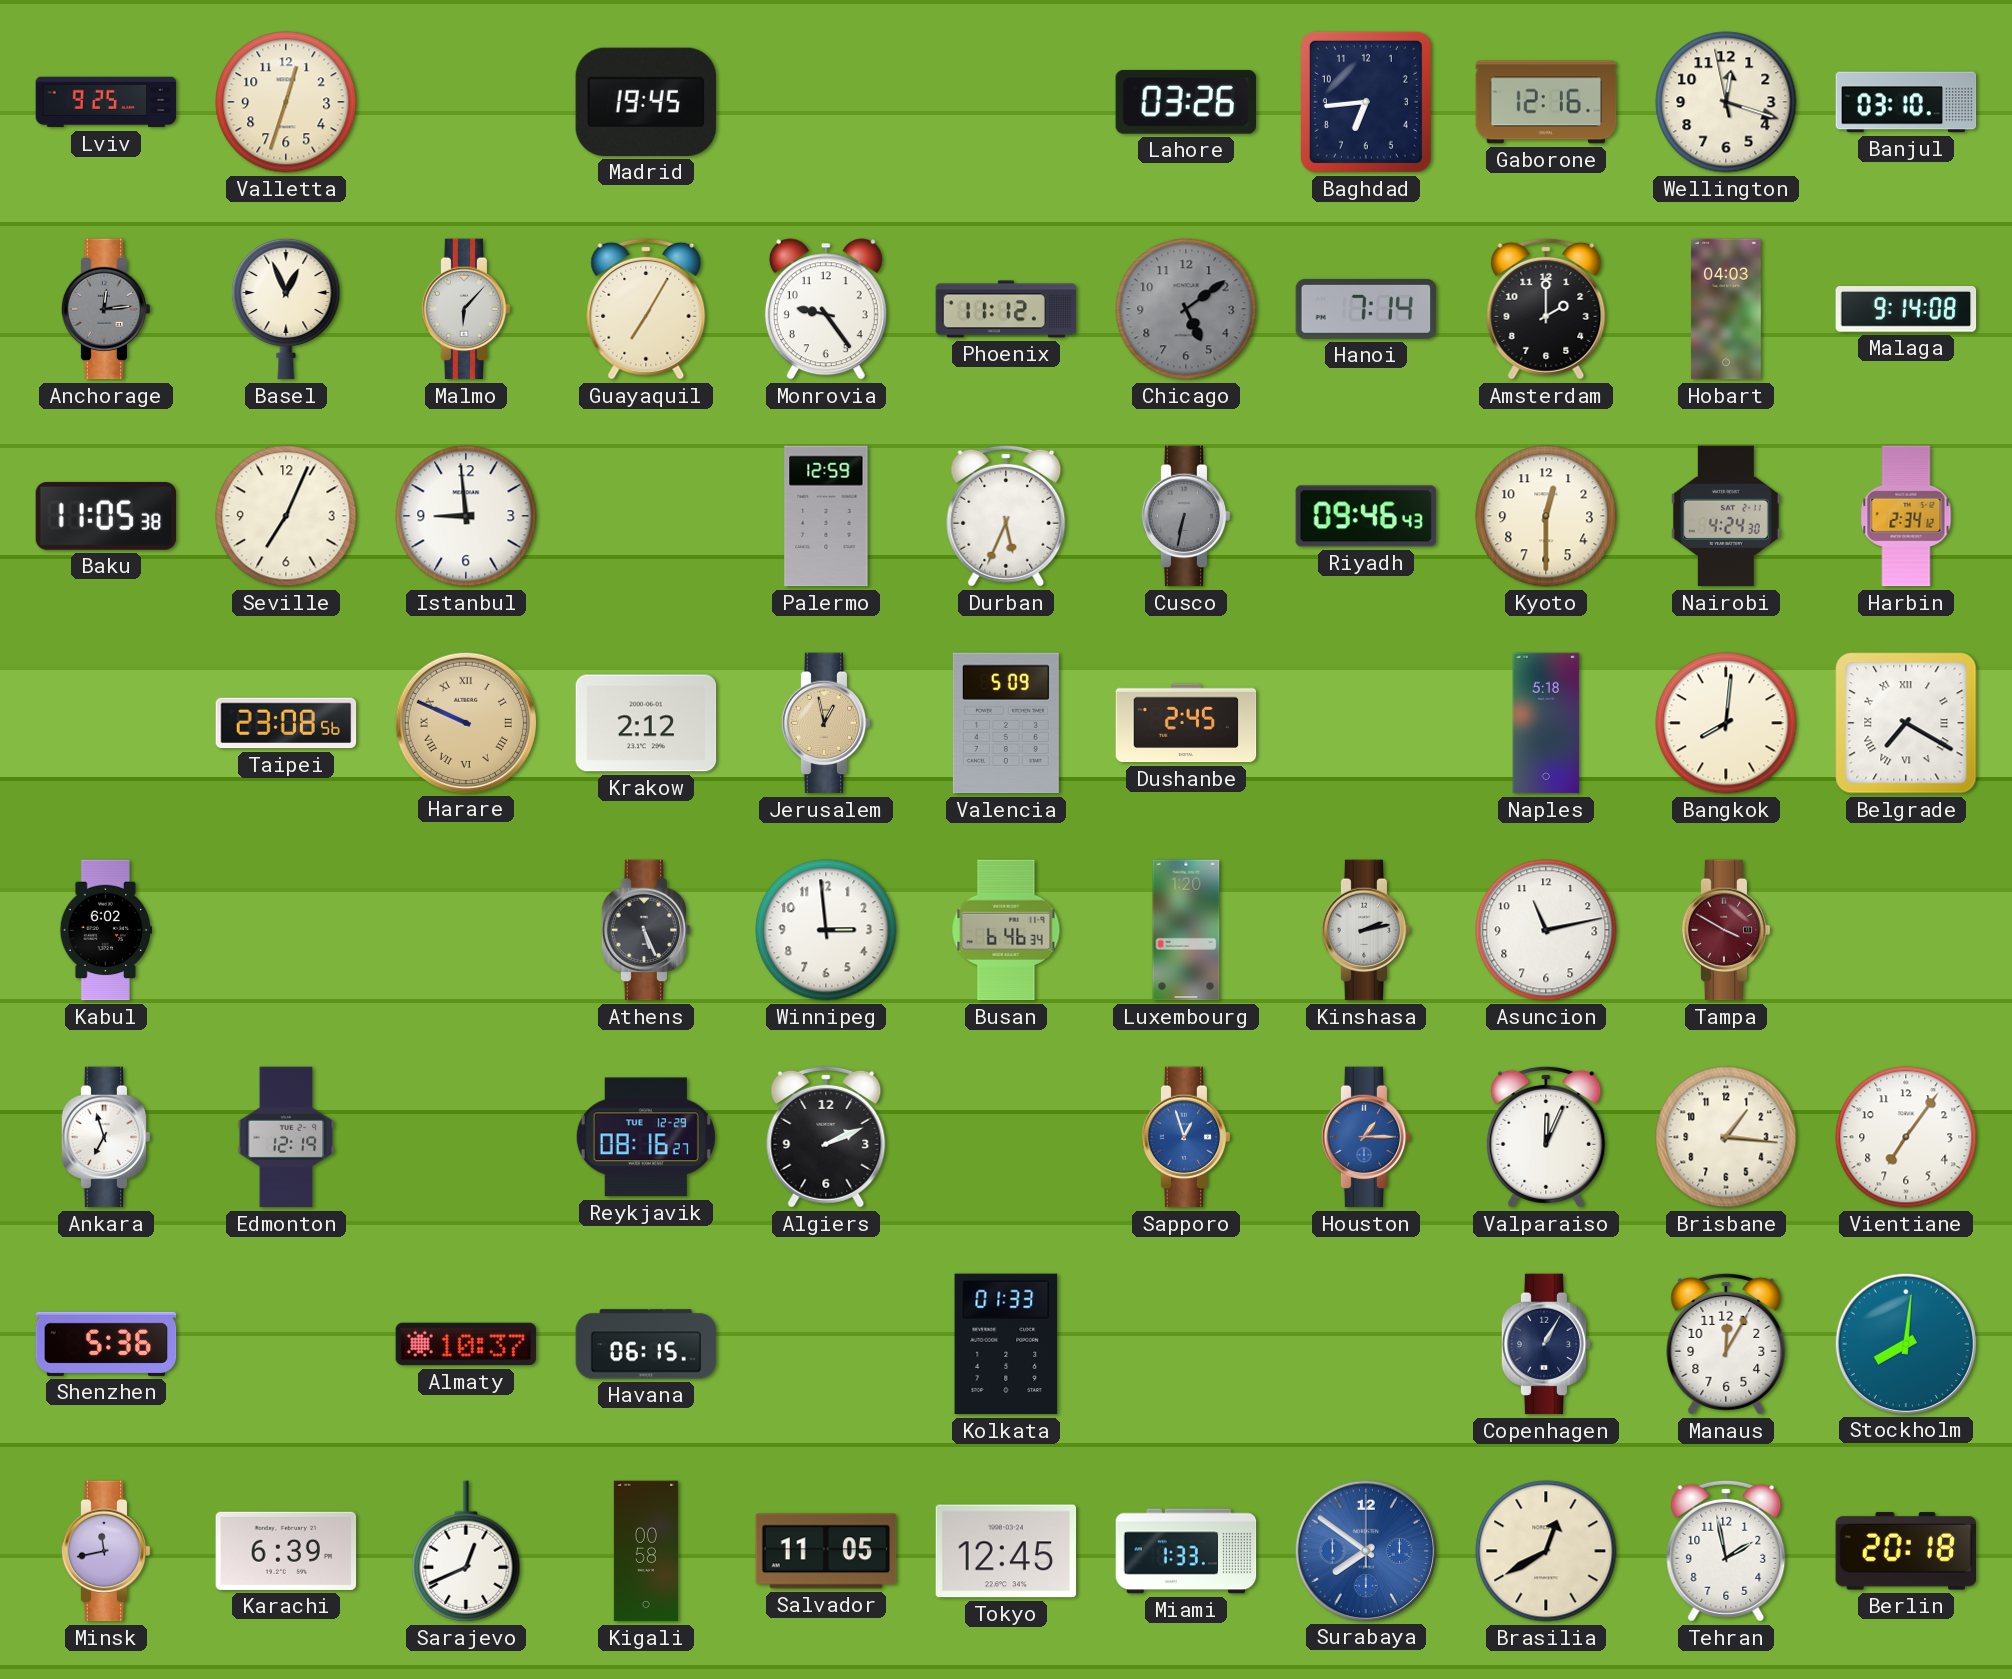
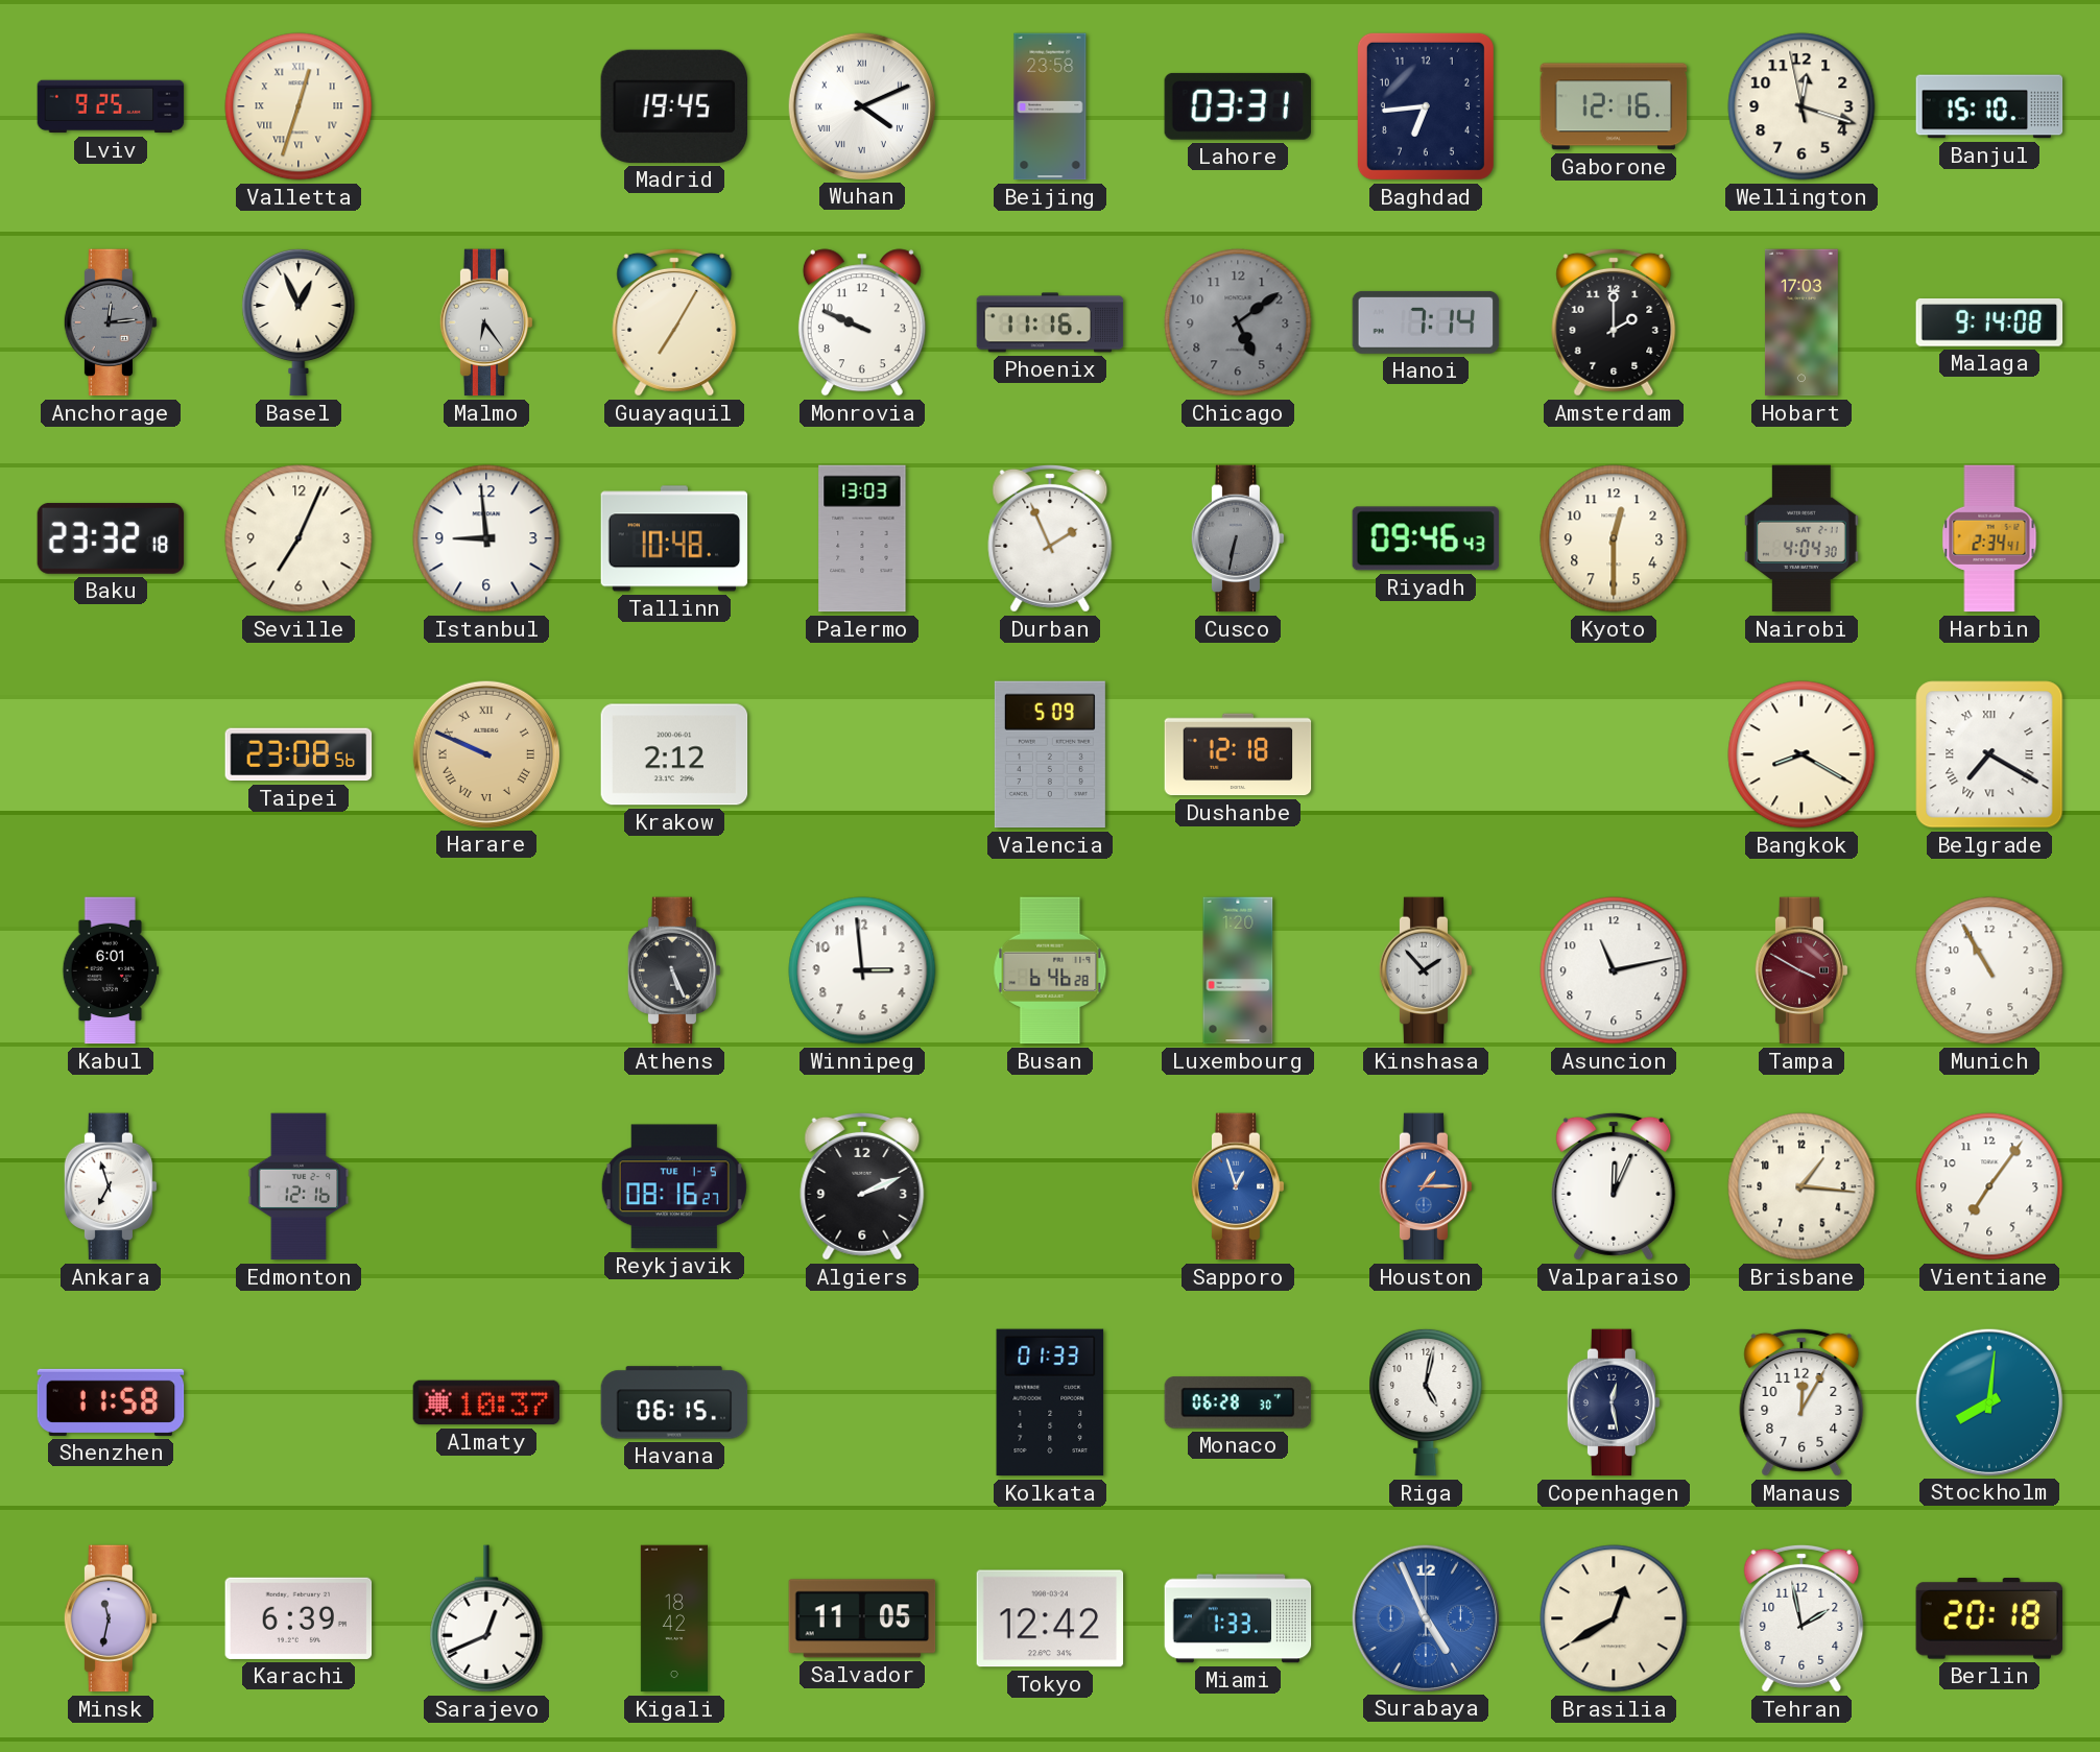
Valletta numerals: Arabic -> Roman
Wuhan: none -> 4:11
Beijing: none -> 23:58
Lahore: 03:26 -> 03:31
Banjul: 03:10 -> 15:10
Malmo: 6:07 -> 6:24
Monrovia: 9:24 -> 9:49
Phoenix: 11:12 -> 11:16
Hobart: 04:03 -> 17:03
Baku: 11:05 -> 23:32
Tallinn: none -> 10:48
Palermo: 12:59 -> 13:03
Durban: 5:34 -> 1:56
Nairobi: 4:24 -> 4:04
Harbin: 2:34:12 -> 2:34:41
Jerusalem: 12:58 -> none
Dushanbe: 2:45 -> 12:18
Naples: 5:18 -> none
Bangkok: 8:01 -> 8:20
Kabul: 6:02 -> 6:01
Busan: 6:46:34 -> 6:46:28
Kinshasa: 2:13 -> 1:53
Munich: none -> 10:55
Edmonton: 12:19 -> 12:16
Reykjavik date: TUE 12-29 -> TUE 1-5
Shenzhen: 5:36 -> 11:58
Monaco: none -> 06:28
Riga: none -> 5:02
Copenhagen: 1:05 -> 12:28
Minsk: 11:43 -> 11:32
Kigali: 00:58 -> 18:42
Tokyo: 12:45 -> 12:42
Surabaya: 7:51 -> 4:56
